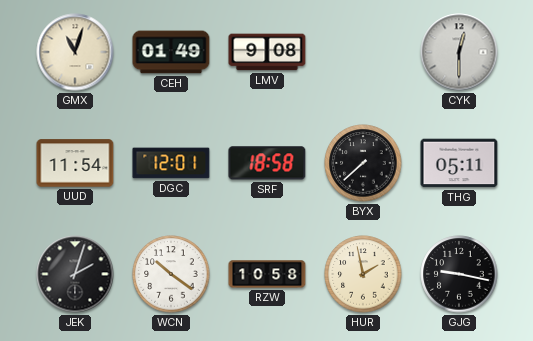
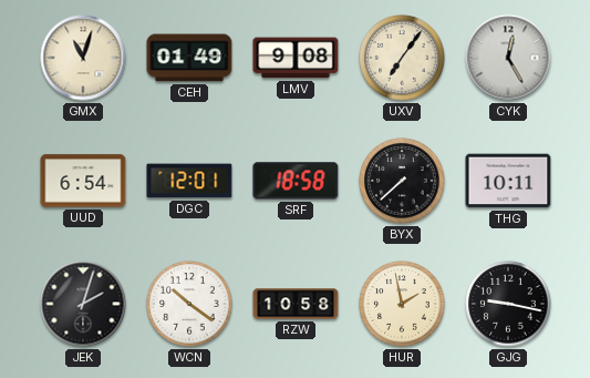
UXV: none -> 7:06
CYK: 12:30 -> 12:25
UUD: 11:54 -> 6:54
THG: 05:11 -> 10:11
